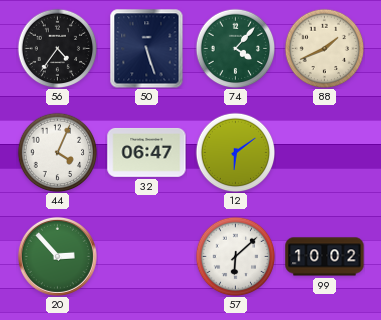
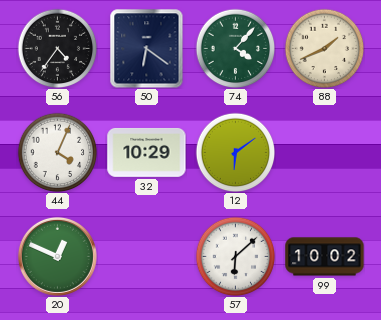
50: 5:27 -> 6:21
32: 06:47 -> 10:29
20: 2:53 -> 12:49
